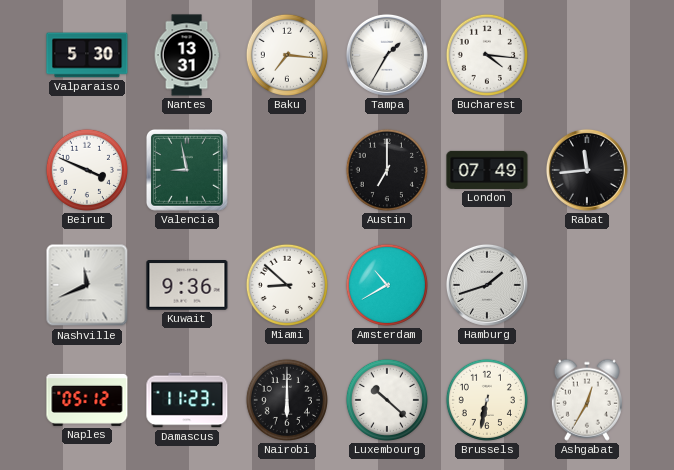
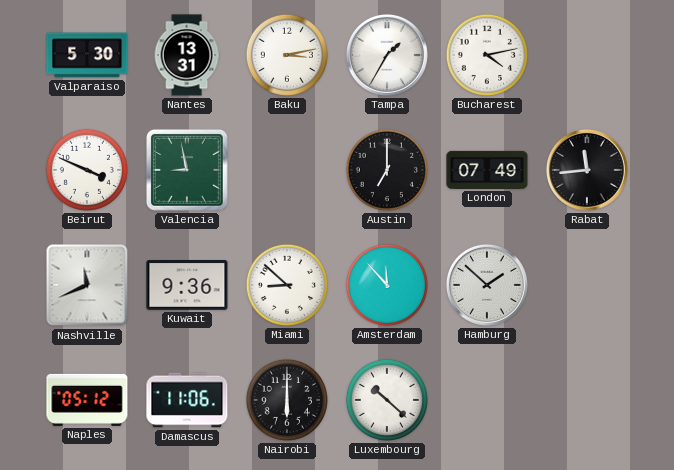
Baku: 7:16 -> 3:13
Bucharest: 4:16 -> 4:13
Amsterdam: 10:40 -> 11:53
Hamburg: 1:42 -> 1:52
Damascus: 11:23 -> 11:06
Brussels: 6:32 -> none
Ashgabat: 12:35 -> none
